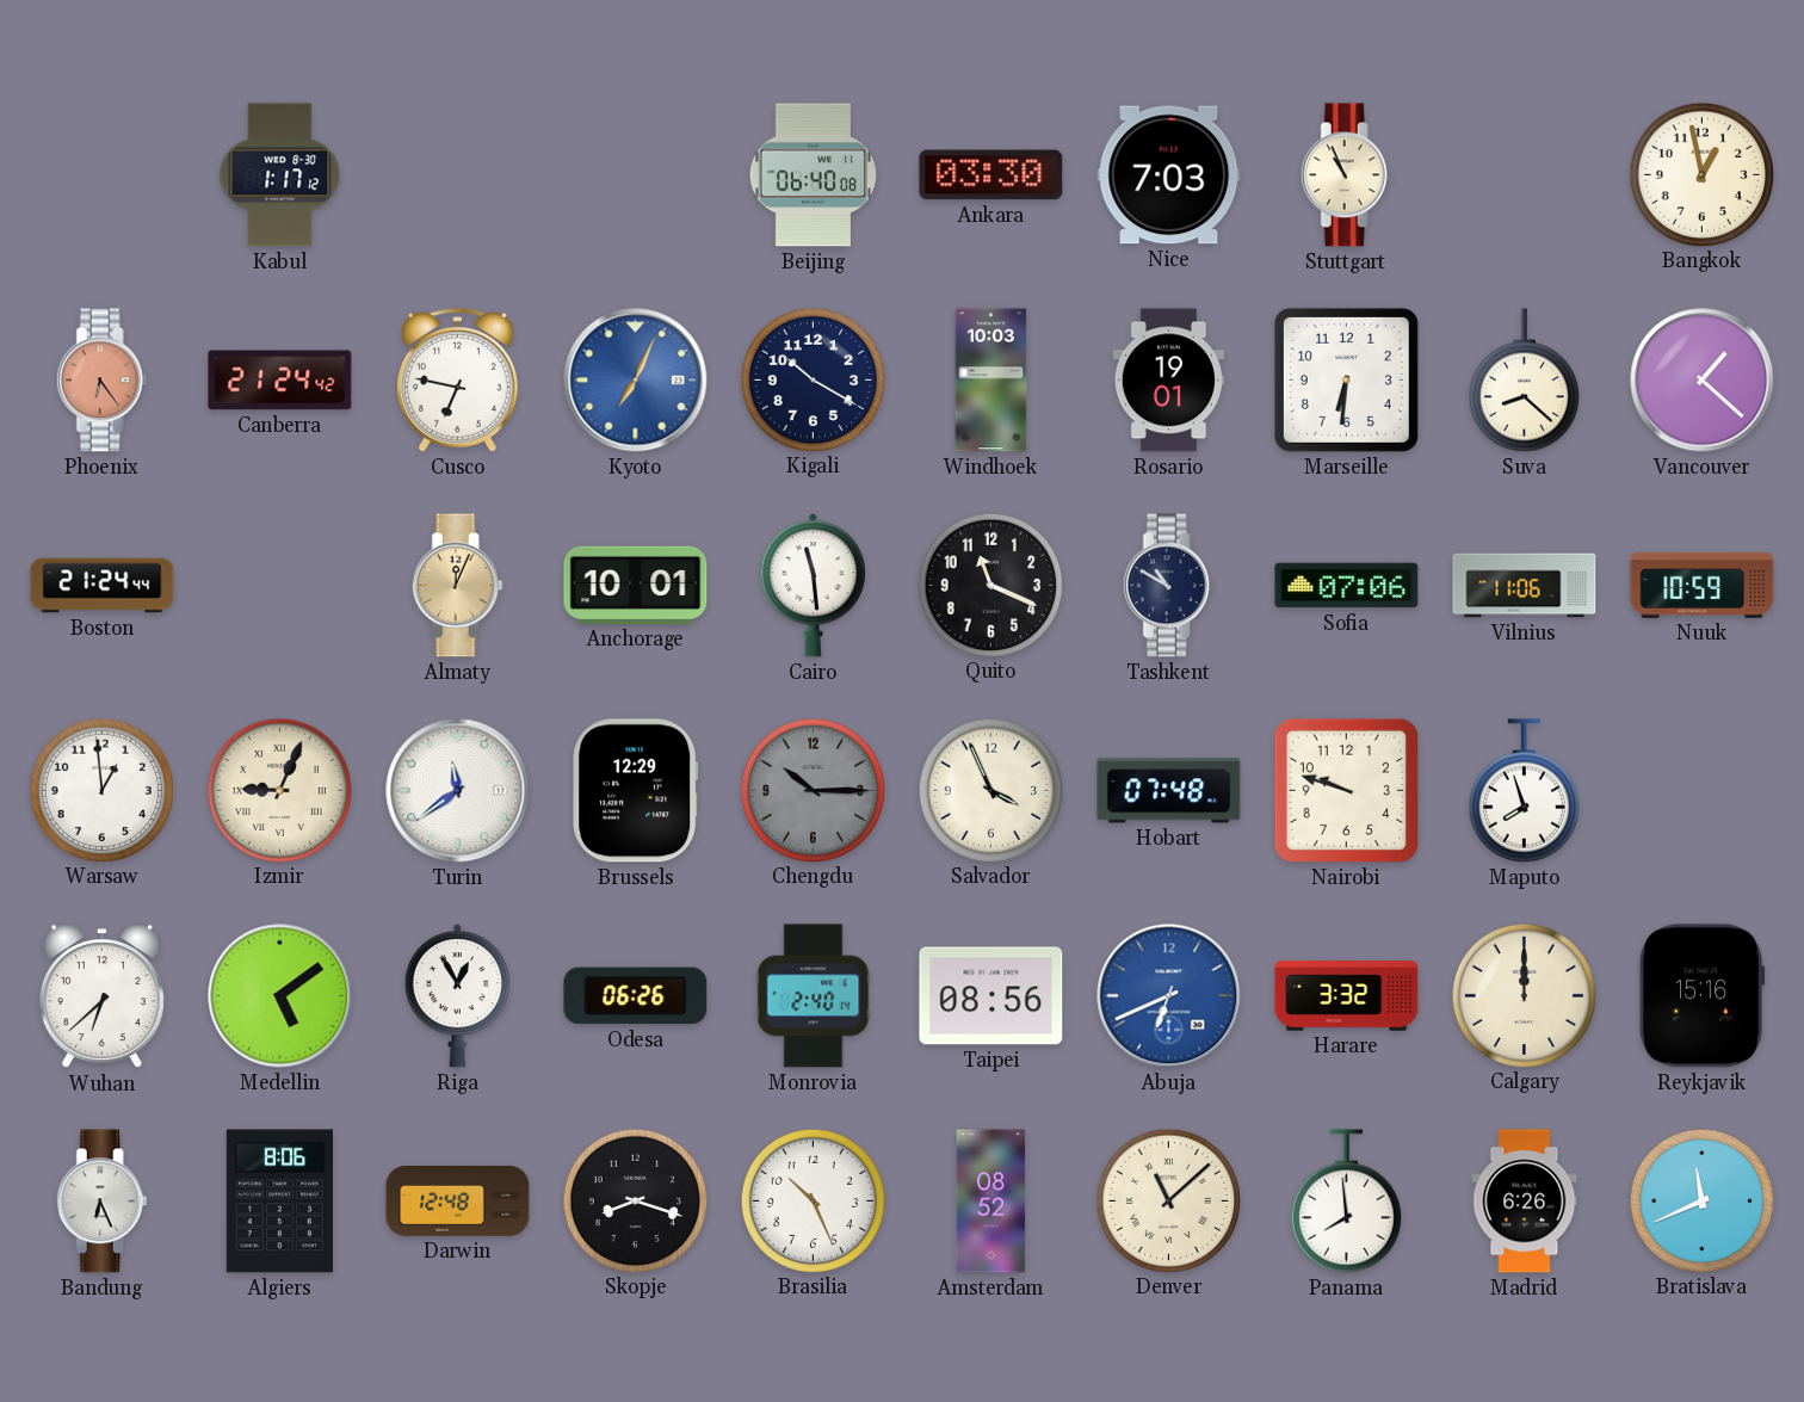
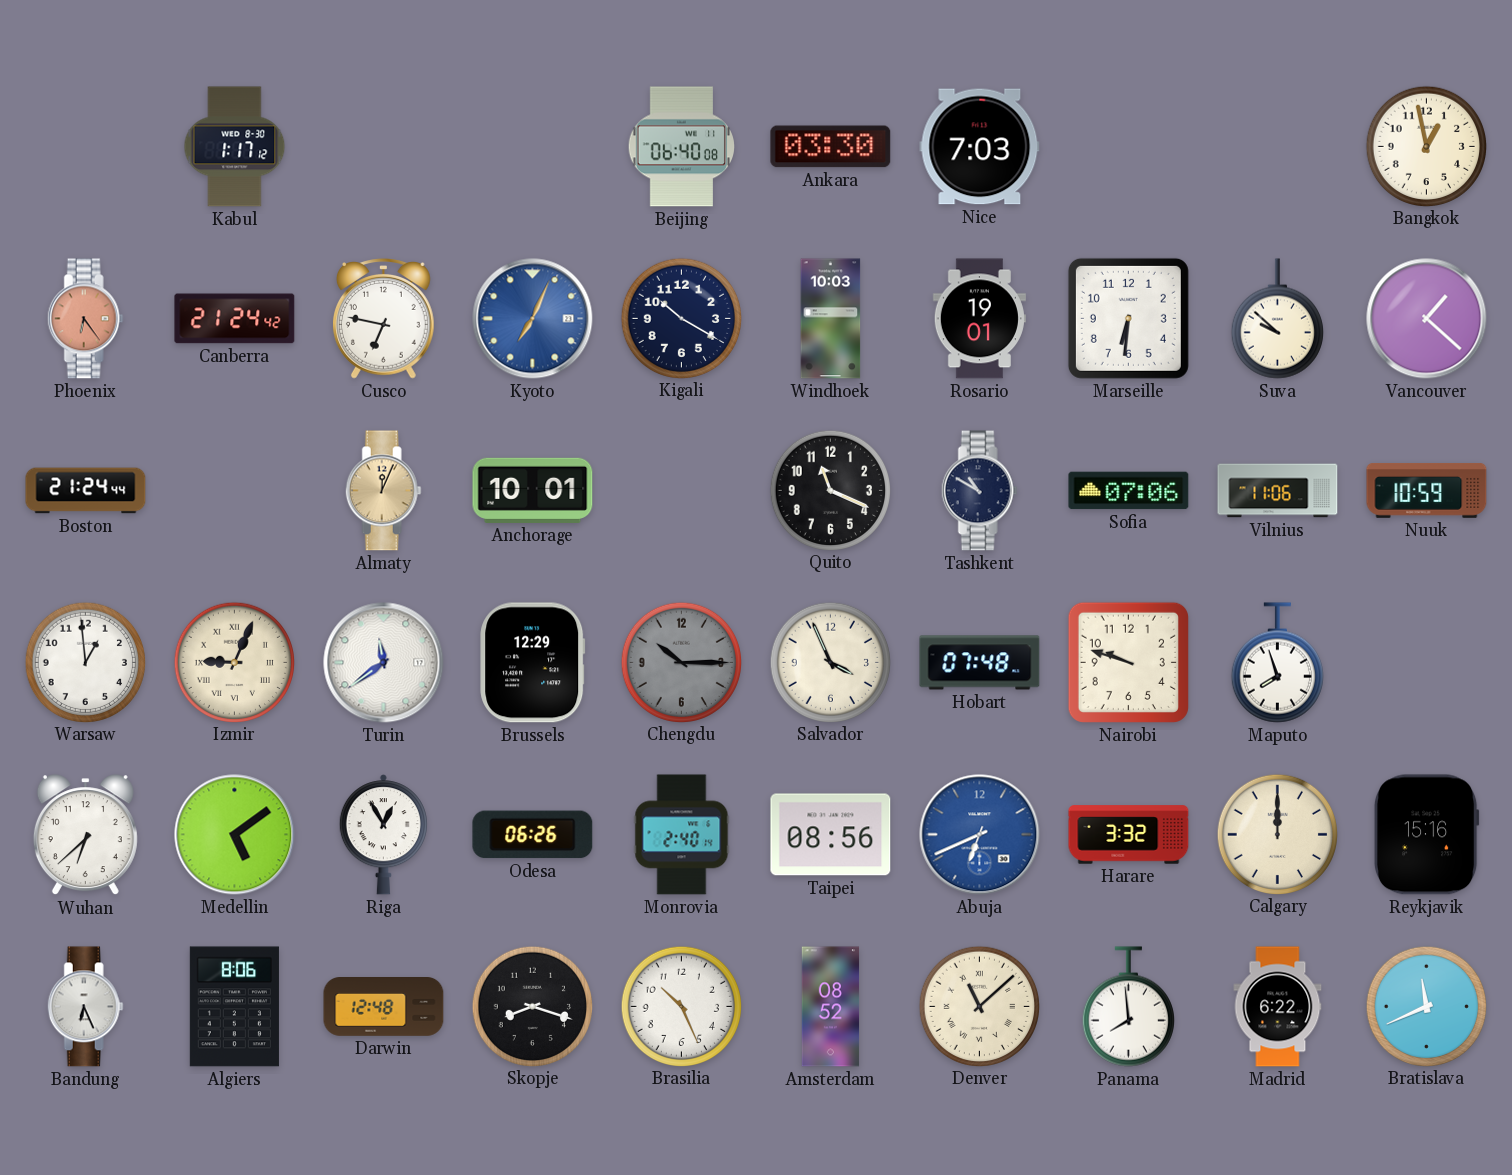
Stuttgart: 10:56 -> none
Suva: 8:22 -> 9:52
Cairo: 11:29 -> none
Madrid: 6:26 -> 6:22
